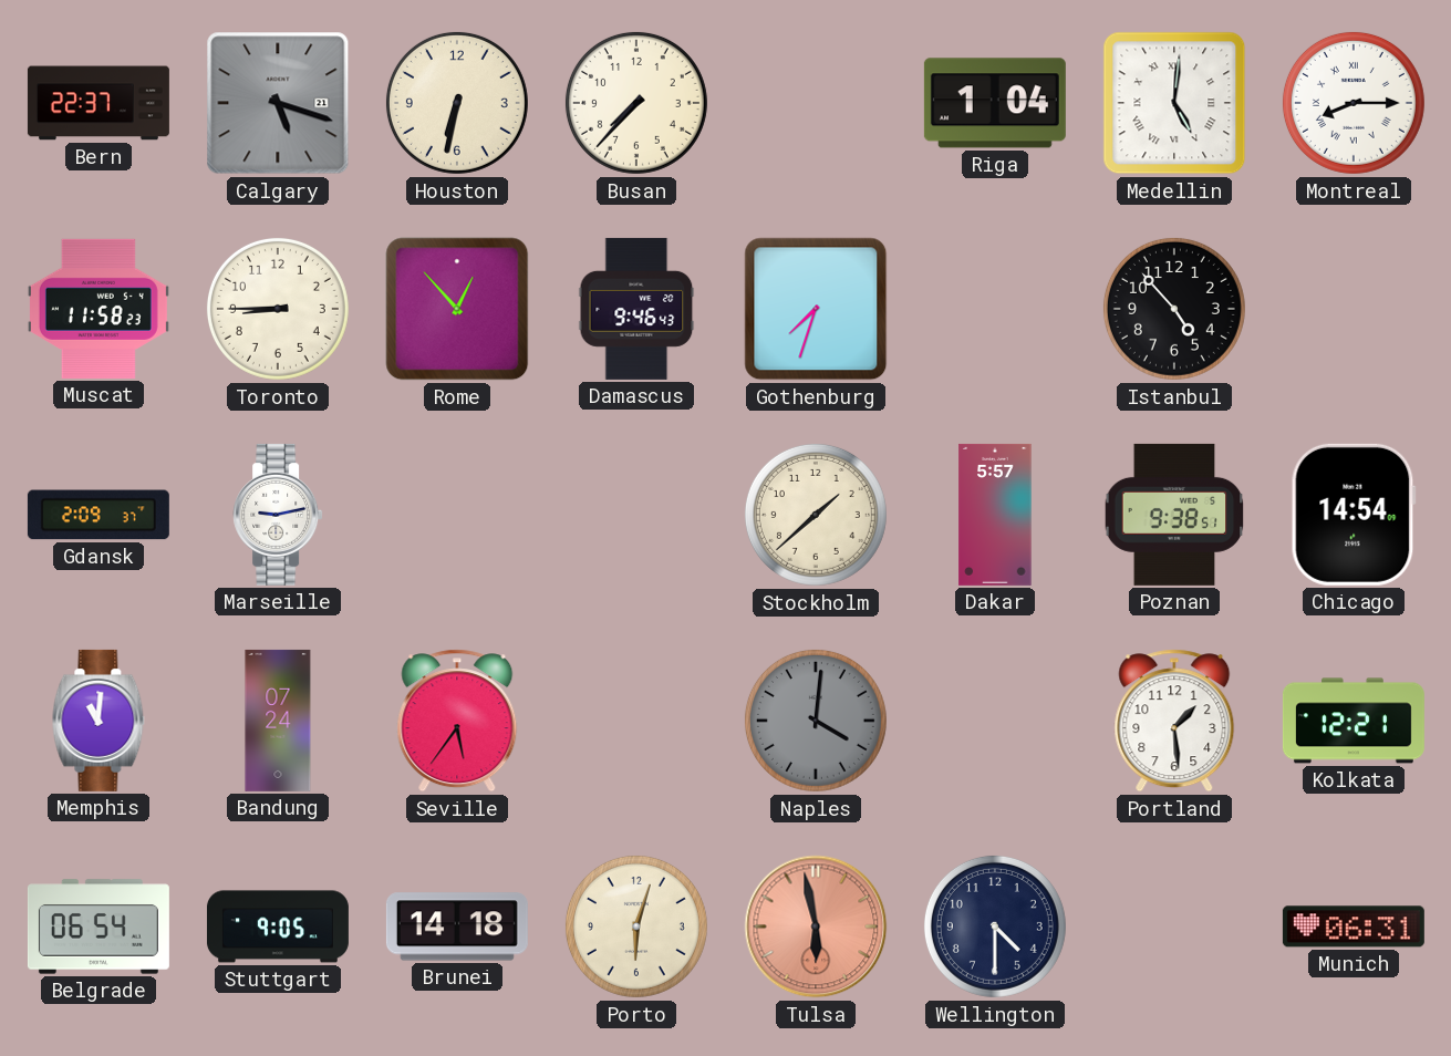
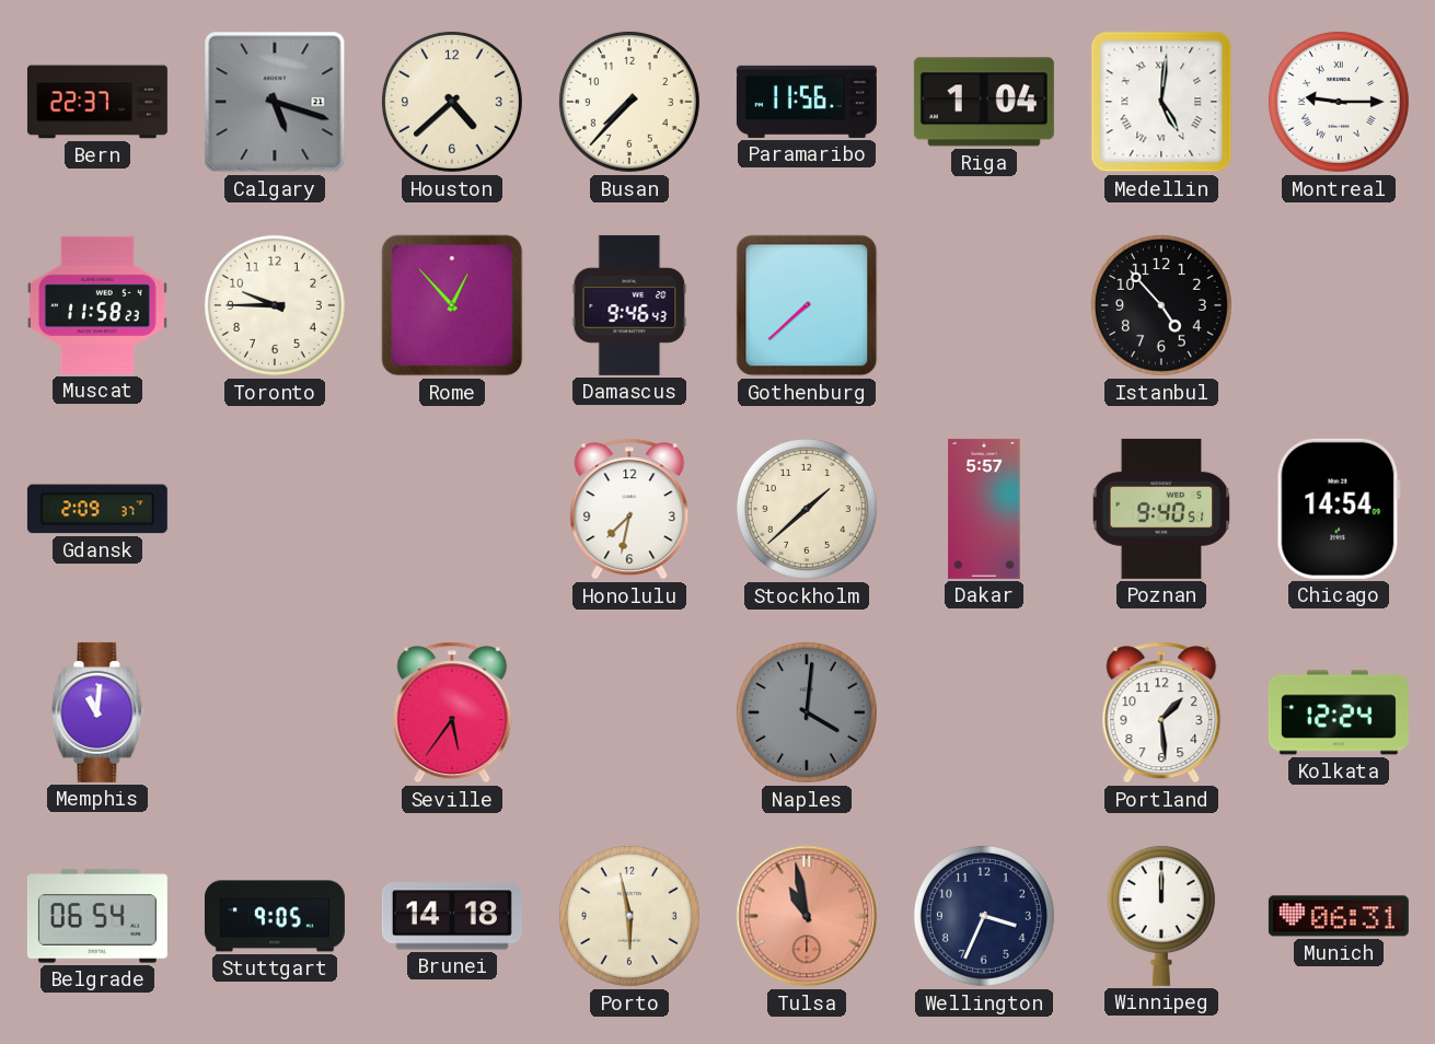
Houston: 6:32 -> 4:38
Paramaribo: none -> 11:56
Montreal: 8:15 -> 9:15
Toronto: 8:45 -> 9:45
Gothenburg: 7:33 -> 7:38
Marseille: 9:13 -> none
Honolulu: none -> 7:32
Poznan: 9:38 -> 9:40
Bandung: 07:24 -> none
Kolkata: 12:21 -> 12:24
Porto: 6:03 -> 5:58
Tulsa: 5:58 -> 10:58
Wellington: 4:30 -> 3:34
Winnipeg: none -> 12:00
